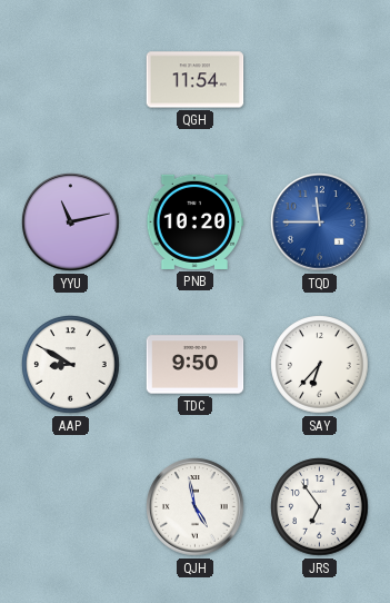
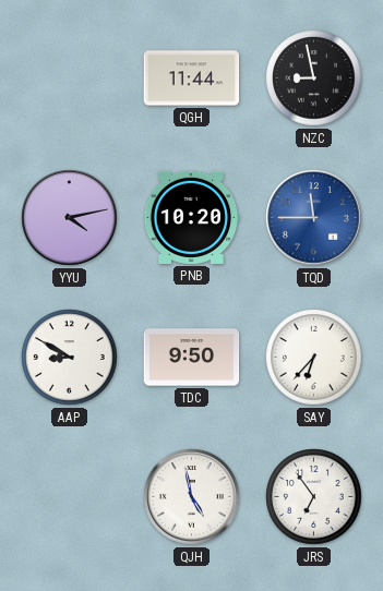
QGH: 11:54 -> 11:44
NZC: none -> 8:58
YYU: 11:13 -> 4:13
